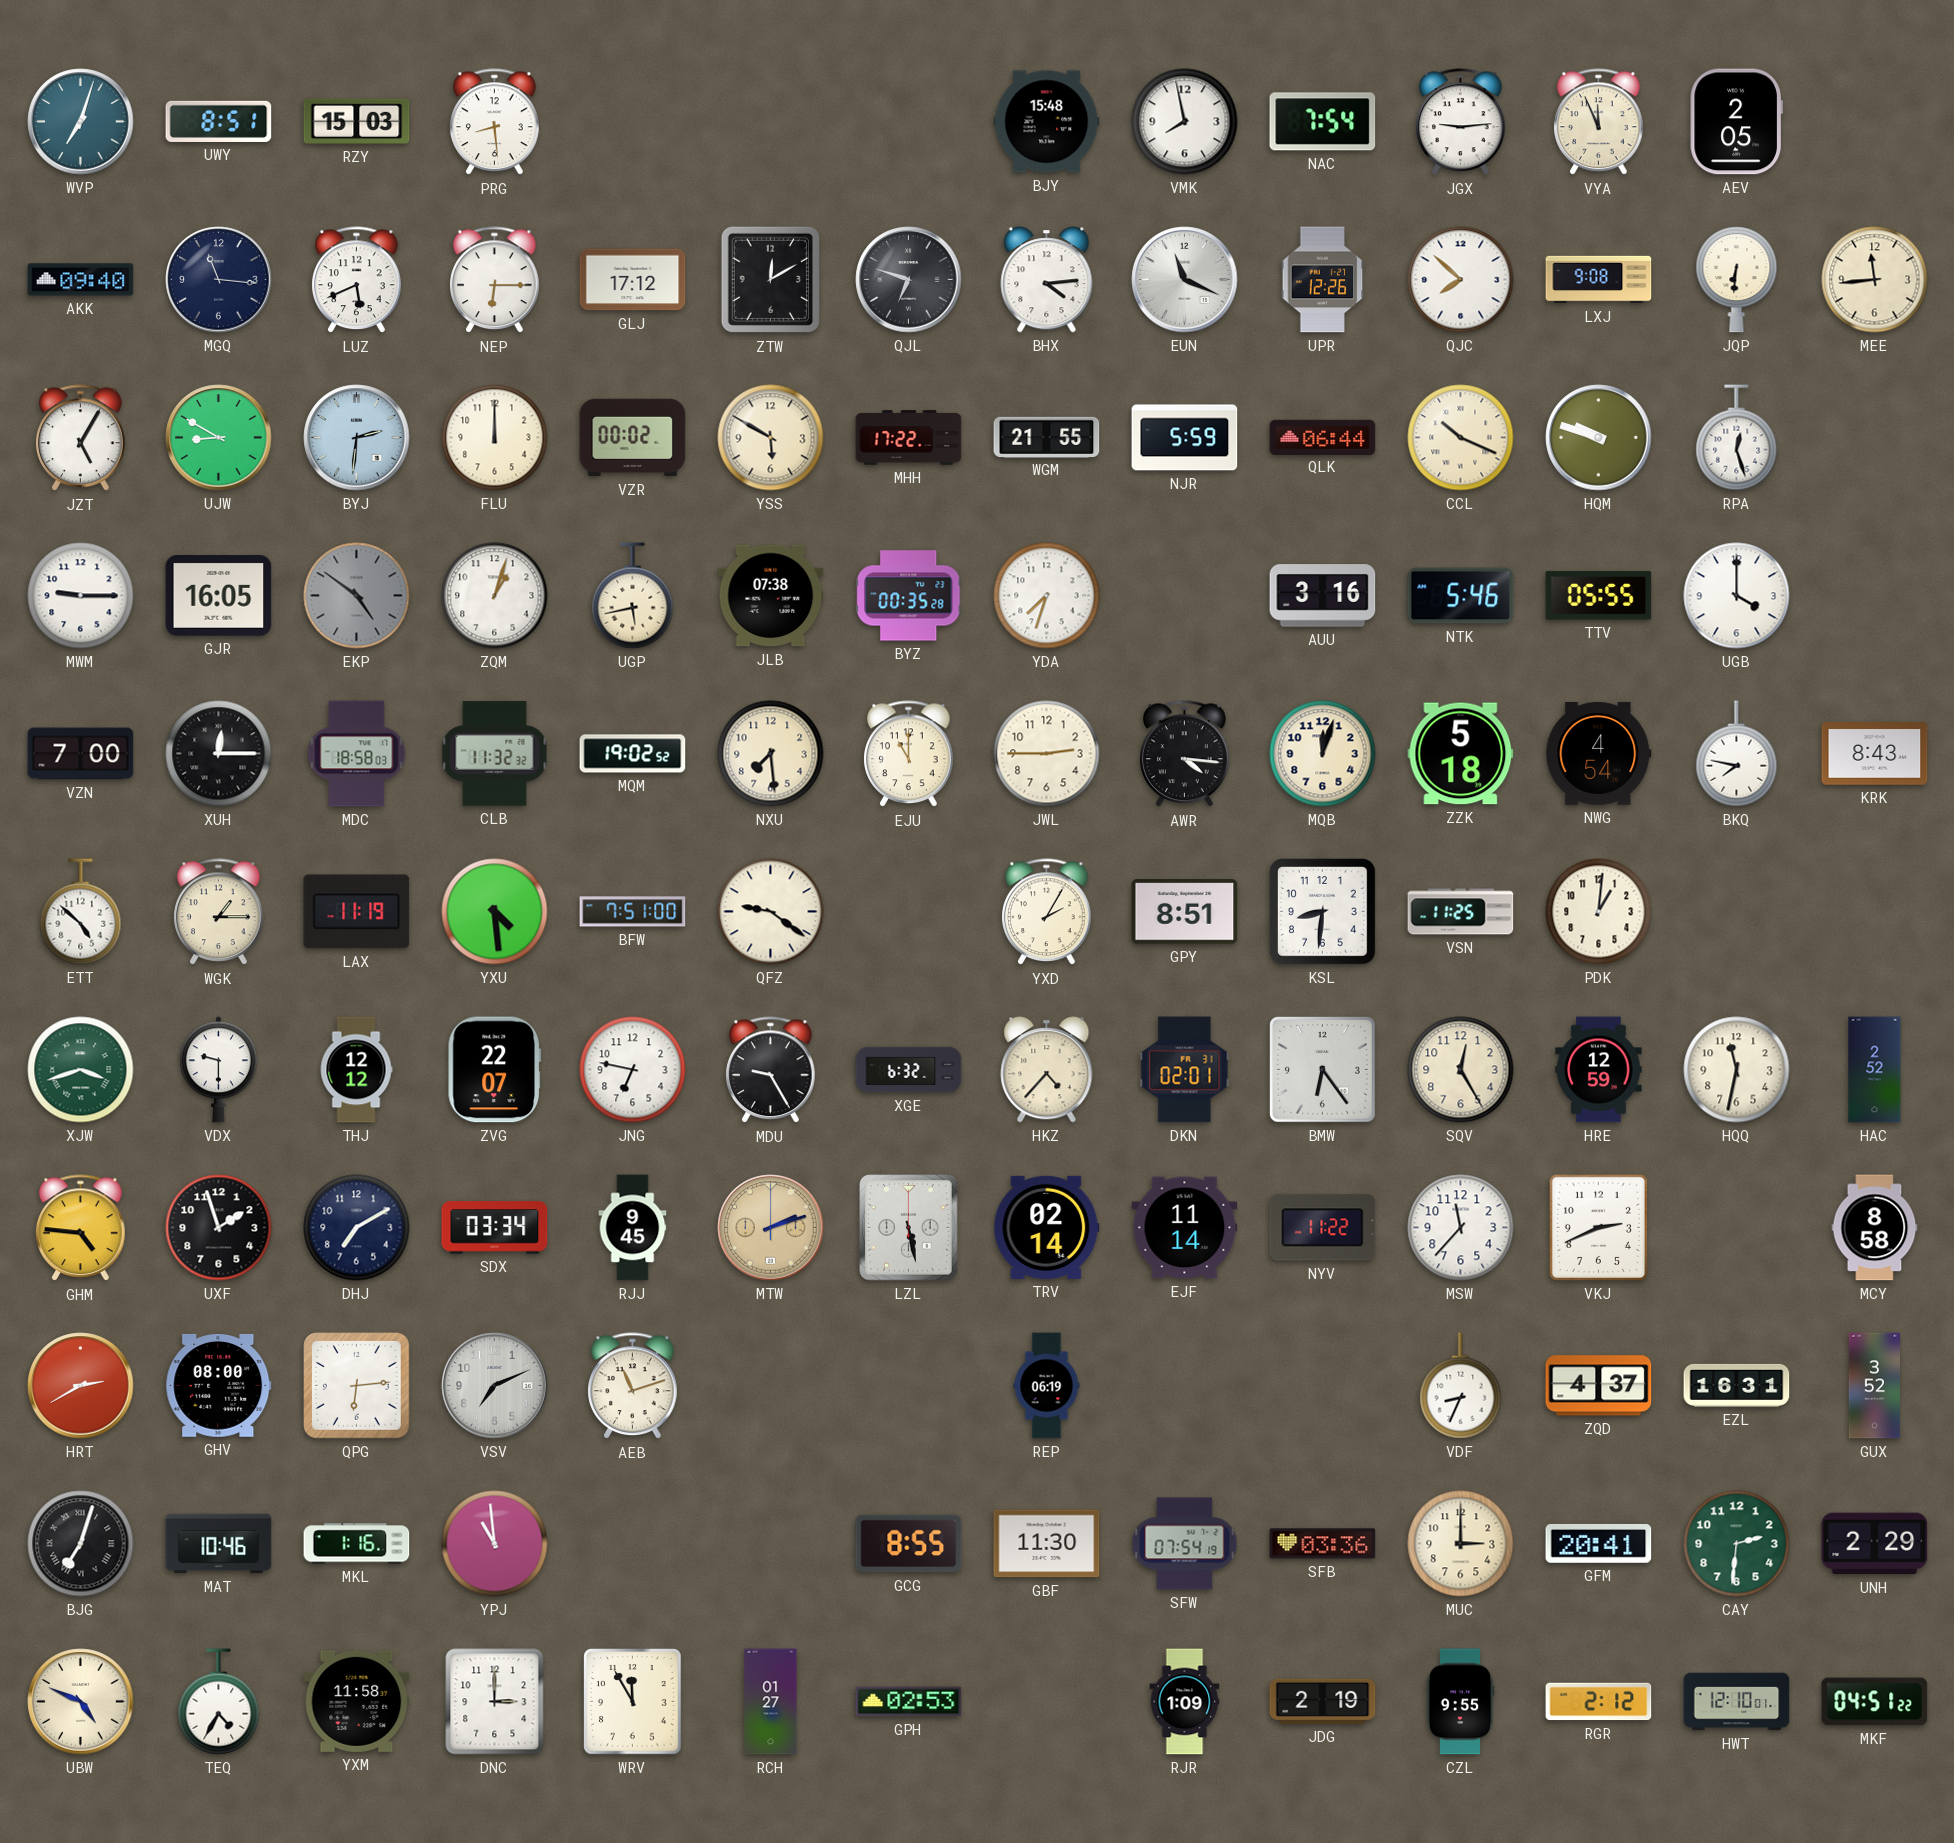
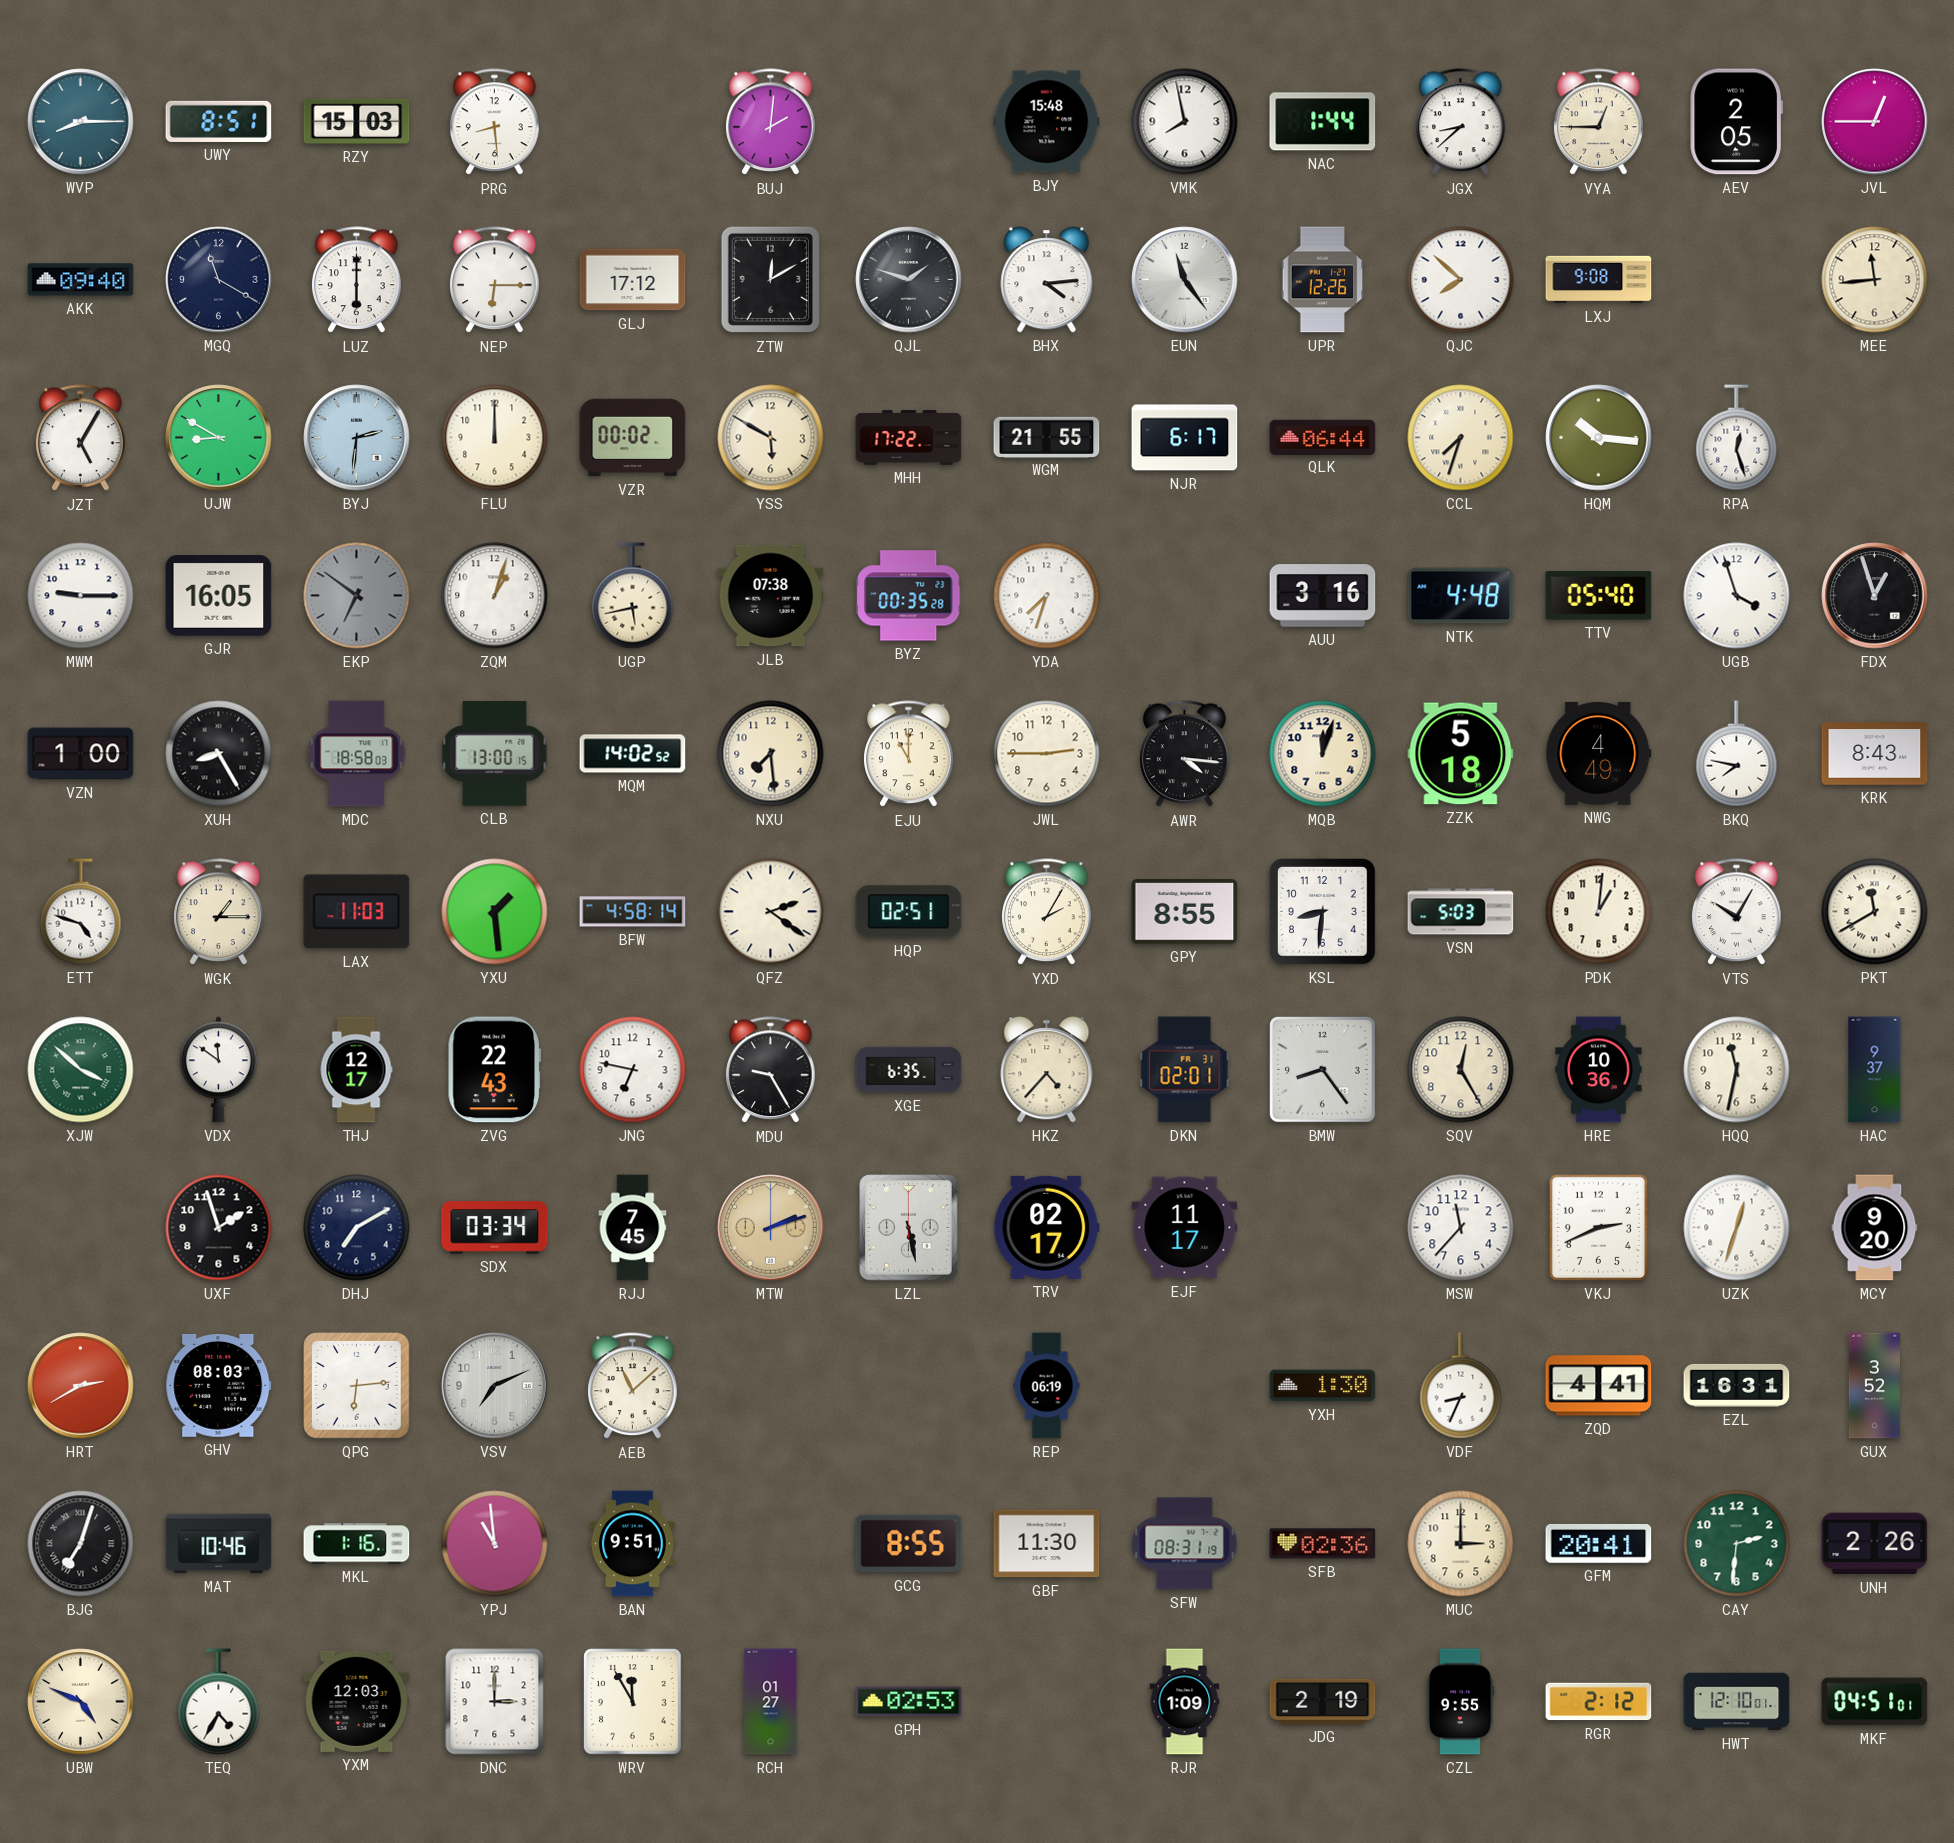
WVP: 7:03 -> 8:15
BUJ: none -> 2:01
NAC: 7:54 -> 1:44
JGX: 9:14 -> 8:38
VYA: 11:56 -> 12:45
JVL: none -> 12:45
MGQ: 11:16 -> 11:20
LUZ: 5:41 -> 6:00
QJL: 6:48 -> 1:48
EUN: 11:19 -> 11:24
JQP: 6:31 -> none
NJR: 5:59 -> 6:17
CCL: 10:19 -> 7:33
HQM: 9:48 -> 10:16
EKP: 4:51 -> 6:51
NTK: 5:46 -> 4:48
TTV: 05:55 -> 05:40
UGB: 4:00 -> 3:57
FDX: none -> 12:57
VZN: 7:00 -> 1:00
XUH: 12:15 -> 8:25
CLB: 11:32 -> 13:00
MQM: 19:02 -> 14:02
NWG: 4:54 -> 4:49
ETT: 4:52 -> 4:48
LAX: 11:19 -> 11:03
YXU: 4:29 -> 1:29
BFW: 7:51 -> 4:58
QFZ: 9:21 -> 2:21
HQP: none -> 02:51
GPY: 8:51 -> 8:55
VSN: 11:25 -> 5:03
VTS: none -> 10:05
PKT: none -> 11:40
XJW: 3:42 -> 3:52
VDX: 9:30 -> 11:51
THJ: 12:12 -> 12:17
ZVG: 22:07 -> 22:43
XGE: 6:32 -> 6:35
BMW: 6:24 -> 8:24
HRE: 12:59 -> 10:36
HAC: 2:52 -> 9:37
GHM: 4:46 -> none
RJJ: 9:45 -> 7:45
TRV: 02:14 -> 02:17
EJF: 11:14 -> 11:17
NYV: 11:22 -> none
UZK: none -> 12:33
MCY: 8:58 -> 9:20
GHV: 08:00 -> 08:03
AEB: 11:12 -> 11:08
YXH: none -> 1:30
ZQD: 4:37 -> 4:41
BAN: none -> 9:51
SFW: 07:54 -> 08:31
SFB: 03:36 -> 02:36
UNH: 2:29 -> 2:26
YXM: 11:58 -> 12:03
MKF: 04:51:22 -> 04:51:01
